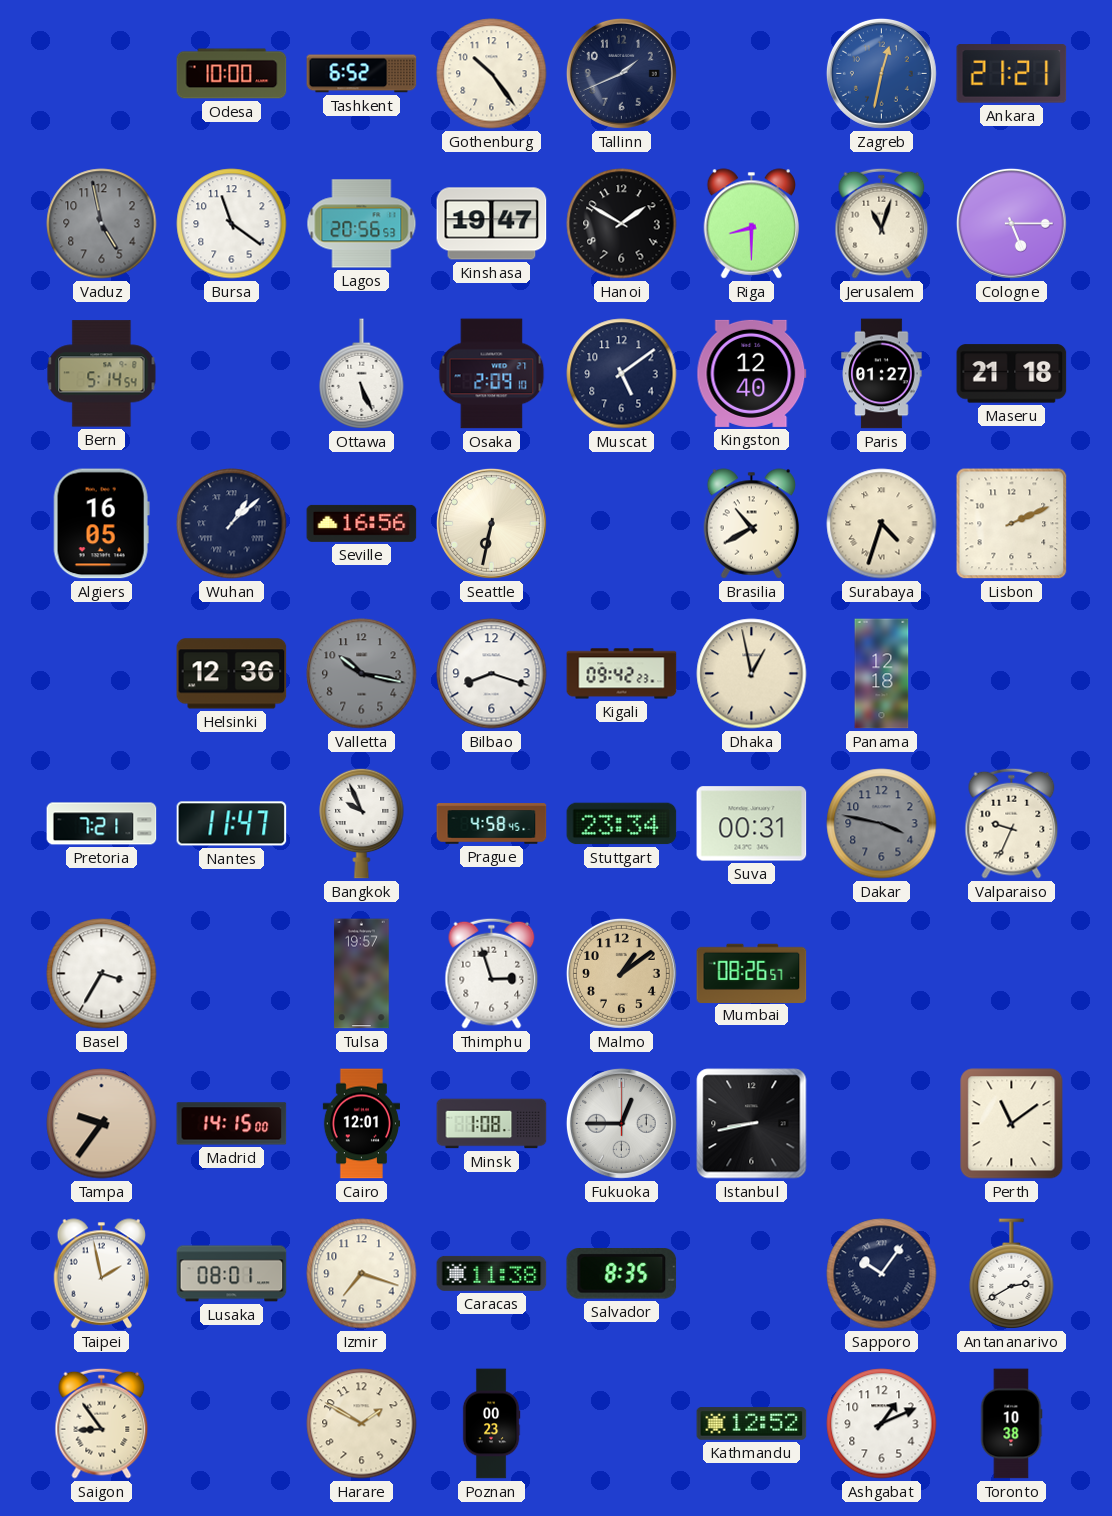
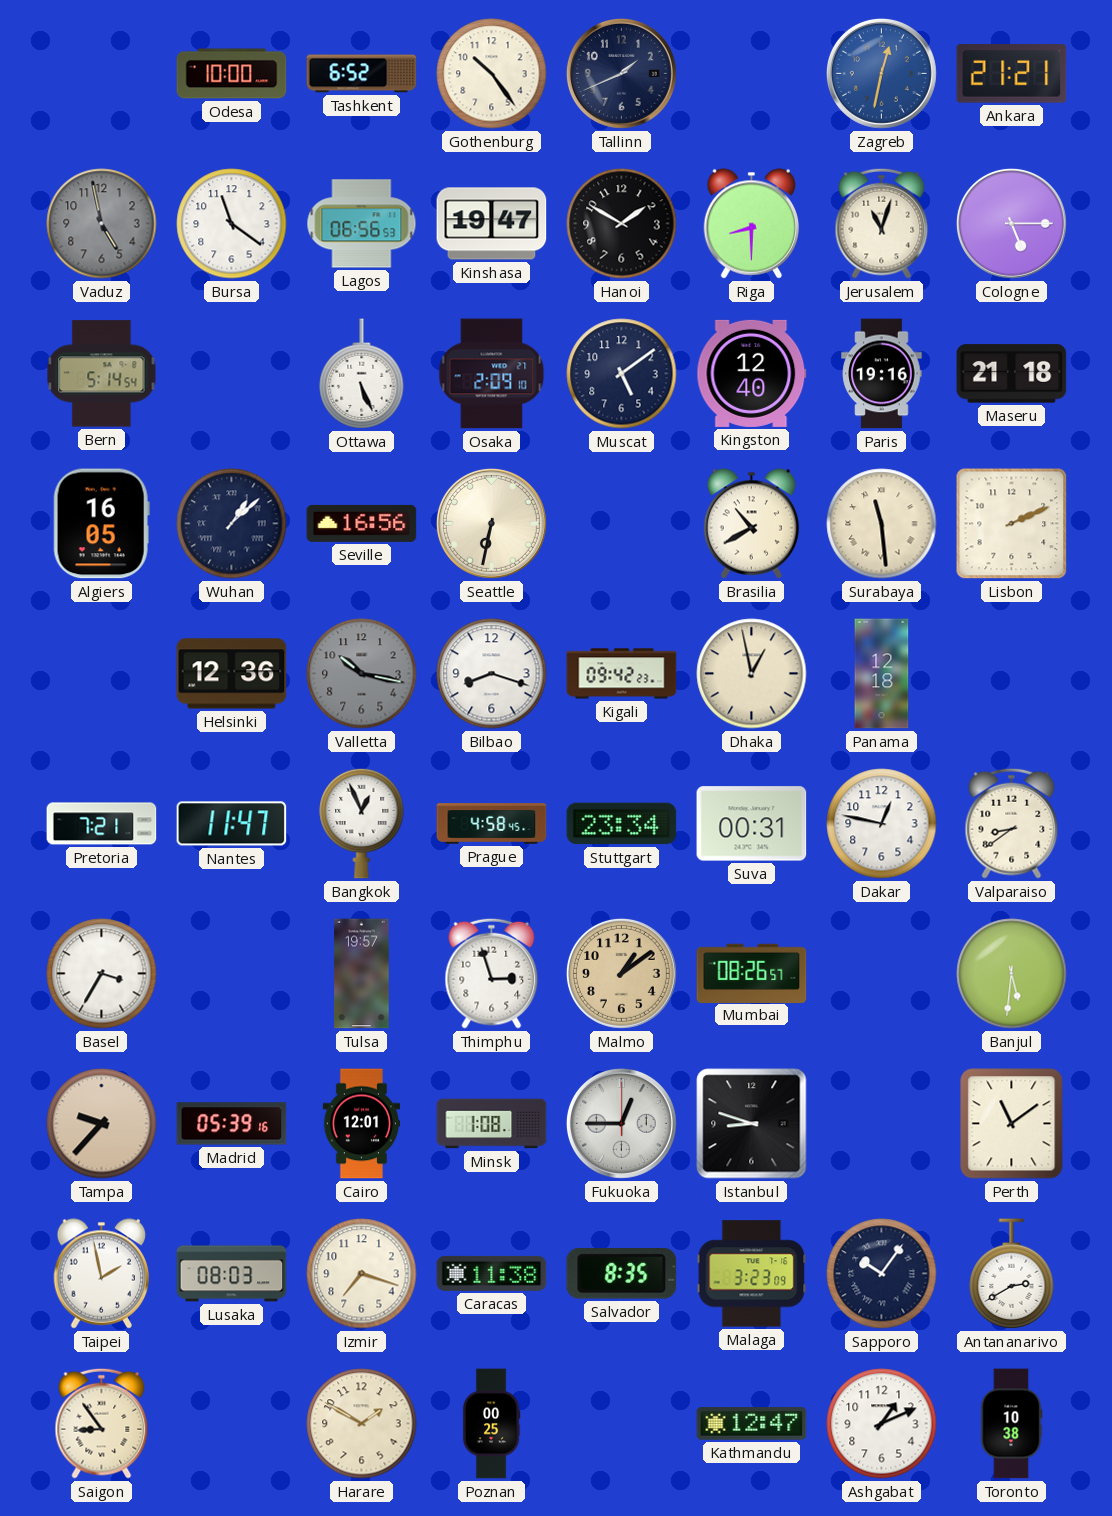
Lagos: 20:56 -> 06:56
Paris: 01:27 -> 19:16
Surabaya: 4:33 -> 11:29
Bangkok: 9:56 -> 12:56
Dakar: 3:47 -> 12:47
Dakar dial: grey -> white
Valparaiso: 9:34 -> 8:39
Banjul: none -> 5:31
Tampa: 9:36 -> 9:37
Madrid: 14:15 -> 05:39
Istanbul: 8:43 -> 8:48
Lusaka: 08:01 -> 08:03
Malaga: none -> 3:23
Poznan: 00:23 -> 00:25
Kathmandu: 12:52 -> 12:47
